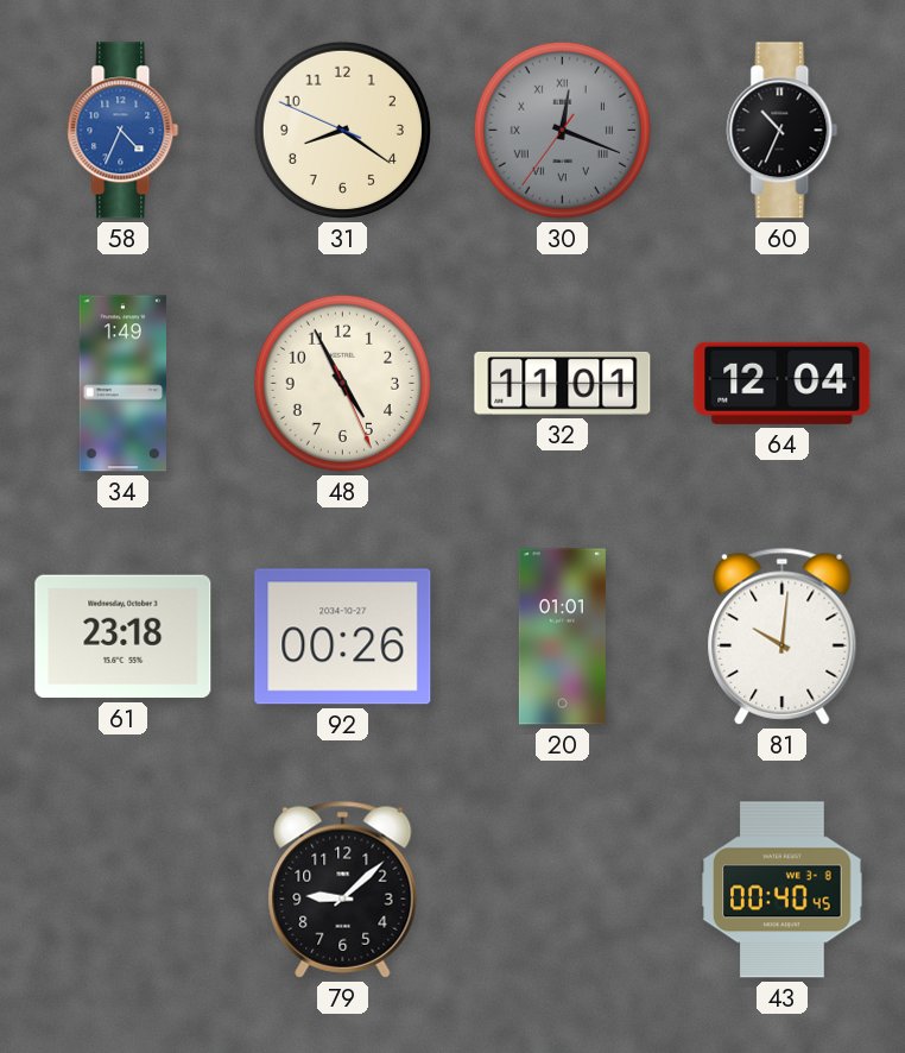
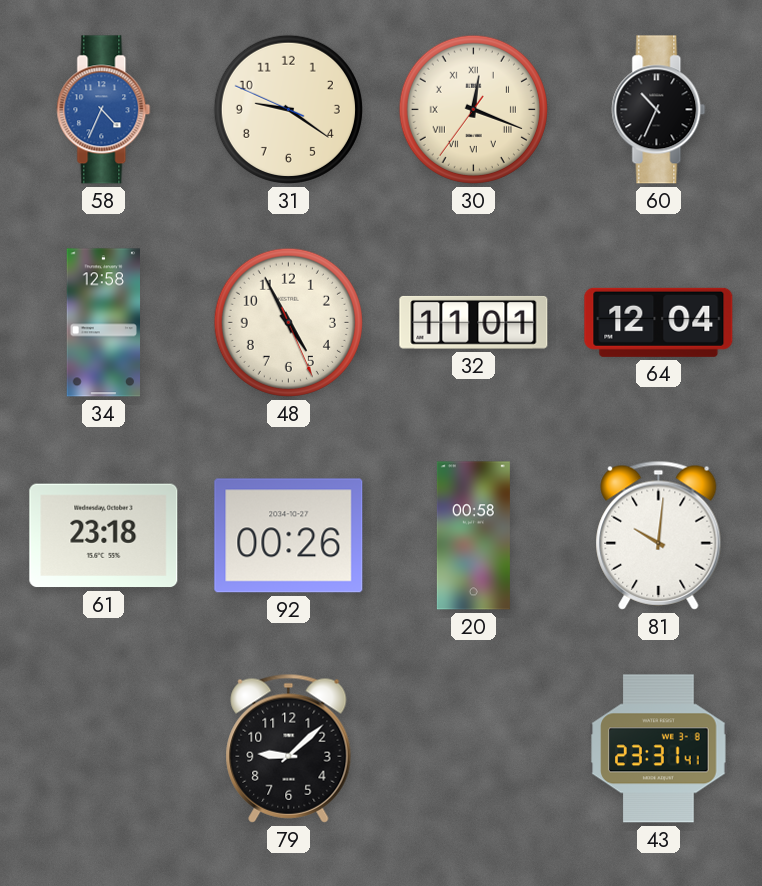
31: 8:20 -> 9:20
30 dial: grey -> cream
34: 1:49 -> 12:58
20: 01:01 -> 00:58
43: 00:40 -> 23:31
